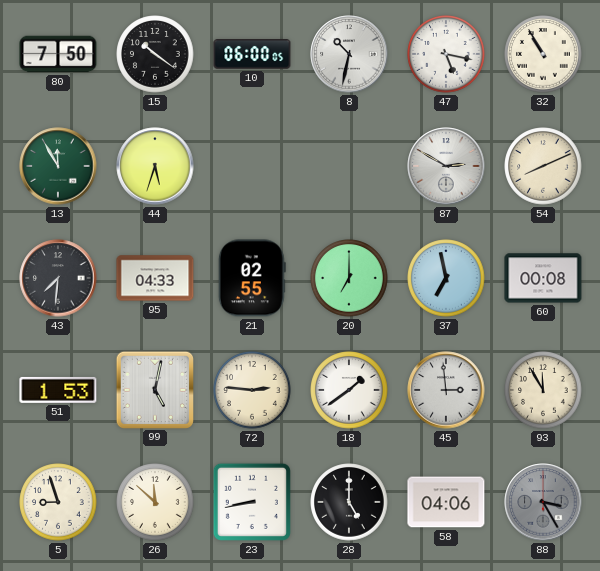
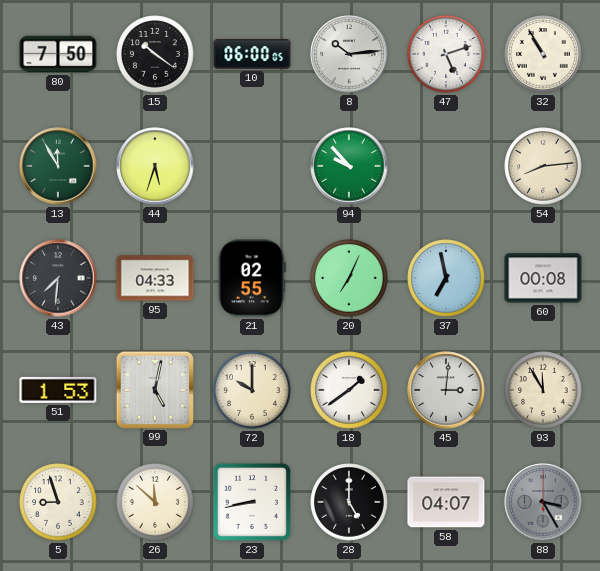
8: 10:32 -> 10:14
47: 5:17 -> 5:12
94: none -> 9:53
87: 2:50 -> none
54: 8:11 -> 8:14
20: 7:00 -> 7:04
72: 2:46 -> 10:00
45: 2:59 -> 3:01
58: 04:06 -> 04:07
